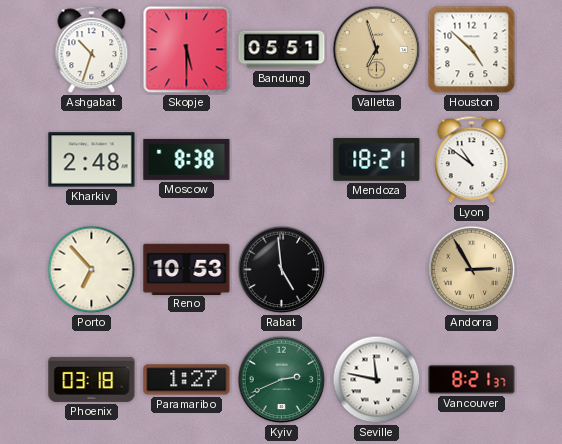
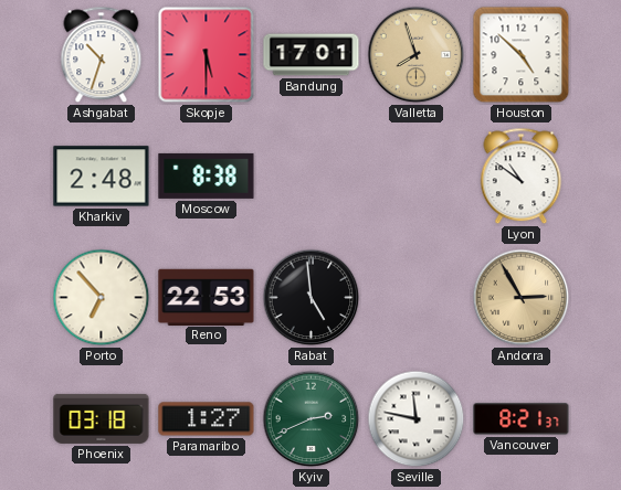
Bandung: 05:51 -> 17:01
Valletta: 6:57 -> 7:57
Mendoza: 18:21 -> none
Reno: 10:53 -> 22:53
